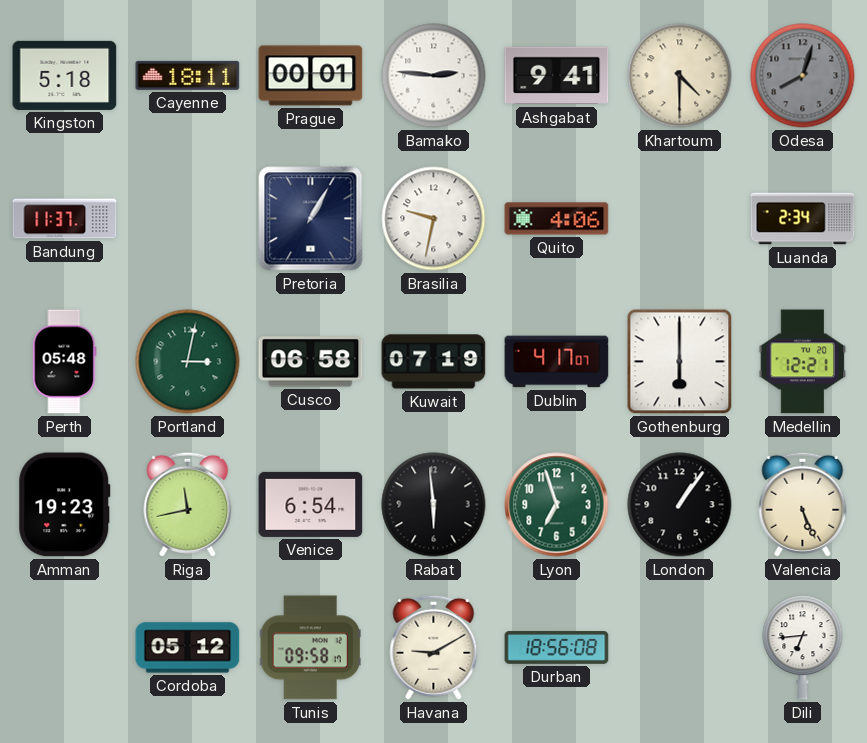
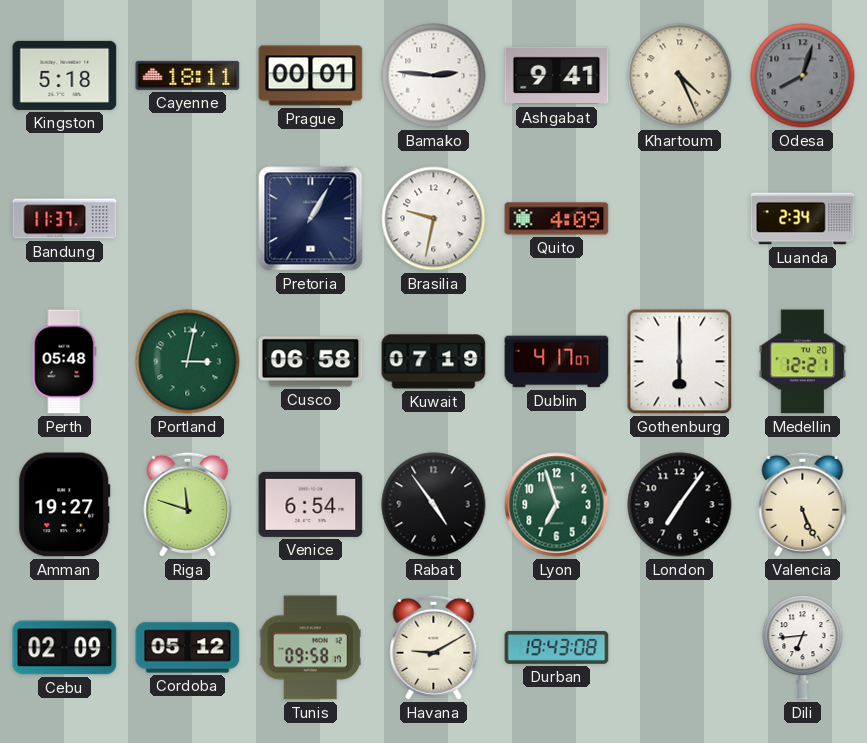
Khartoum: 4:30 -> 4:26
Quito: 4:06 -> 4:09
Amman: 19:23 -> 19:27
Riga: 11:43 -> 11:48
Rabat: 5:59 -> 4:54
London: 1:06 -> 7:06
Cebu: none -> 02:09
Durban: 18:56 -> 19:43
